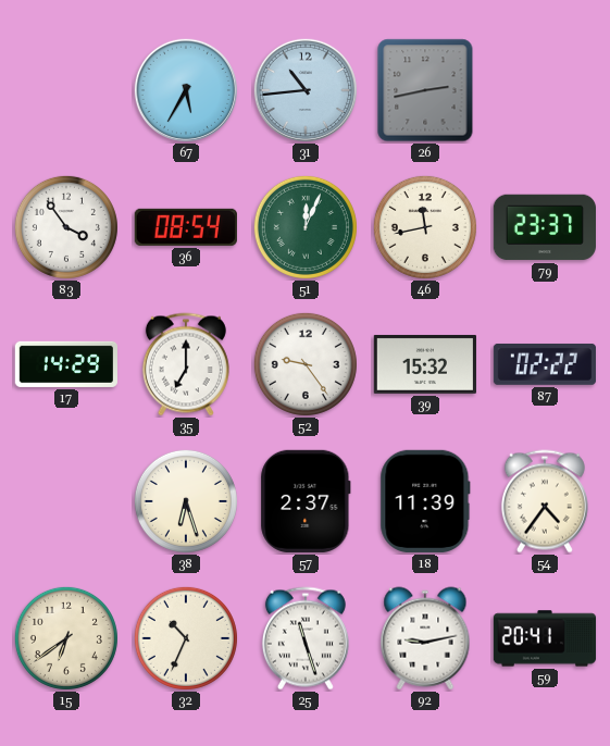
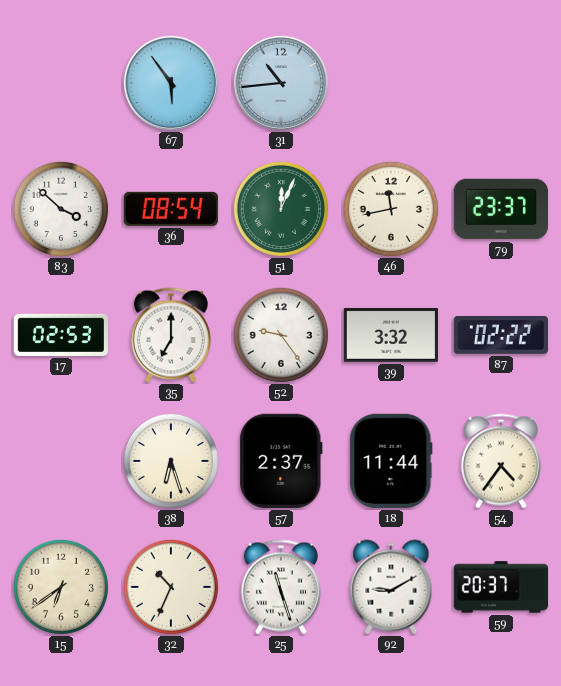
67: 5:35 -> 5:54
26: 2:43 -> none
83: 3:54 -> 3:52
17: 14:29 -> 02:53
39: 15:32 -> 3:32
18: 11:39 -> 11:44
92: 9:13 -> 9:10
59: 20:41 -> 20:37
